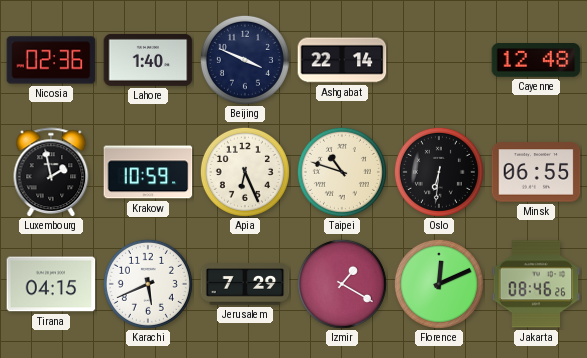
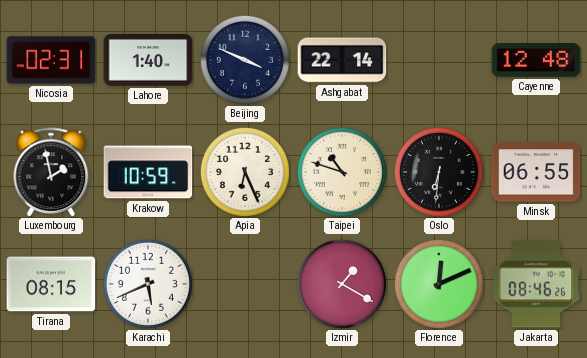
Nicosia: 02:36 -> 02:31
Tirana: 04:15 -> 08:15
Jerusalem: 7:29 -> none
